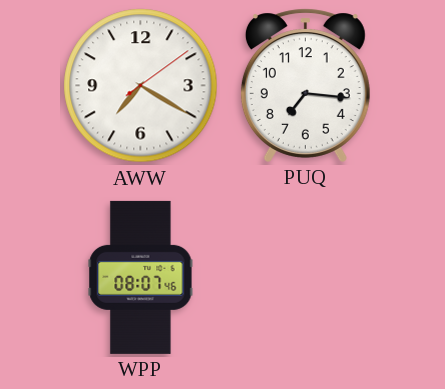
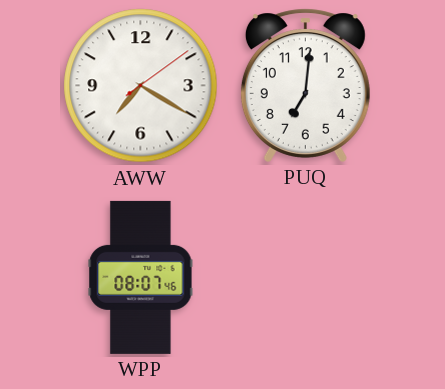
PUQ: 7:16 -> 7:01
